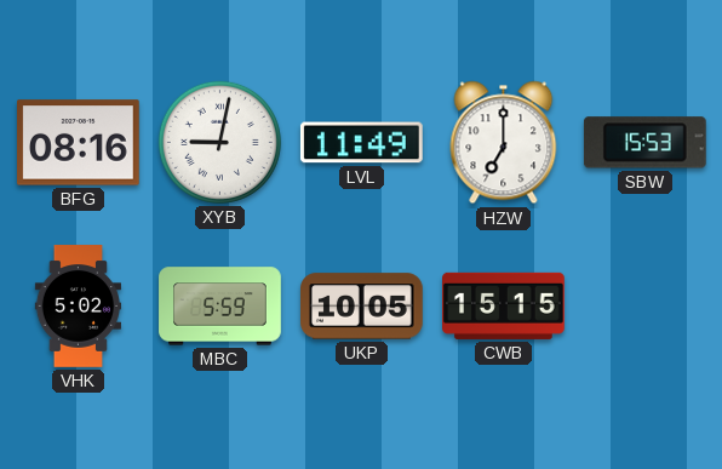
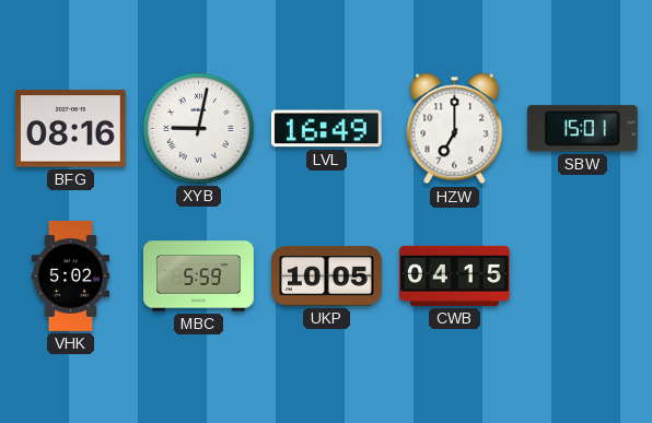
LVL: 11:49 -> 16:49
SBW: 15:53 -> 15:01
CWB: 15:15 -> 04:15
